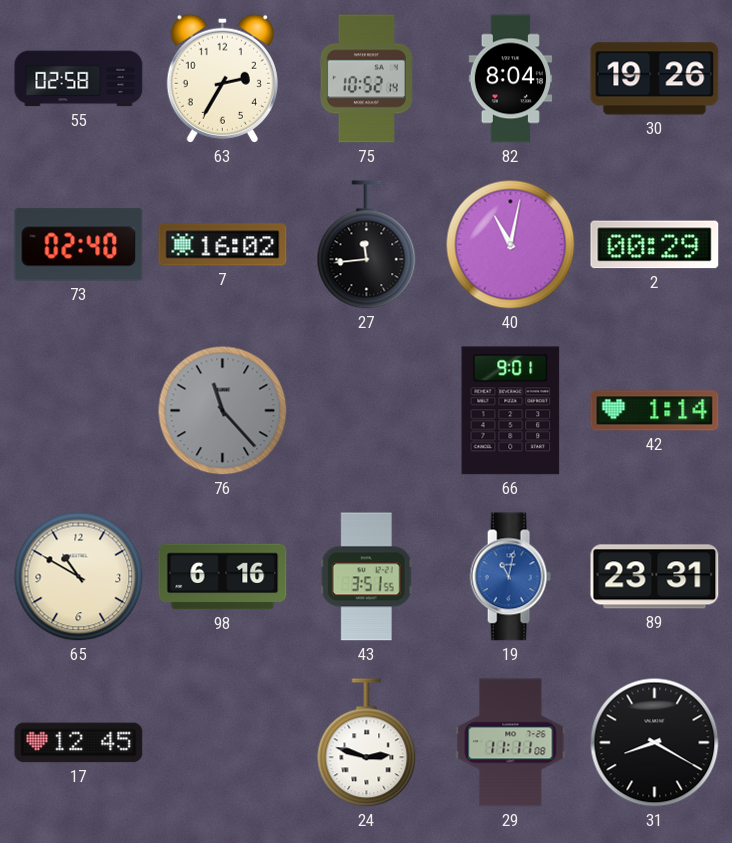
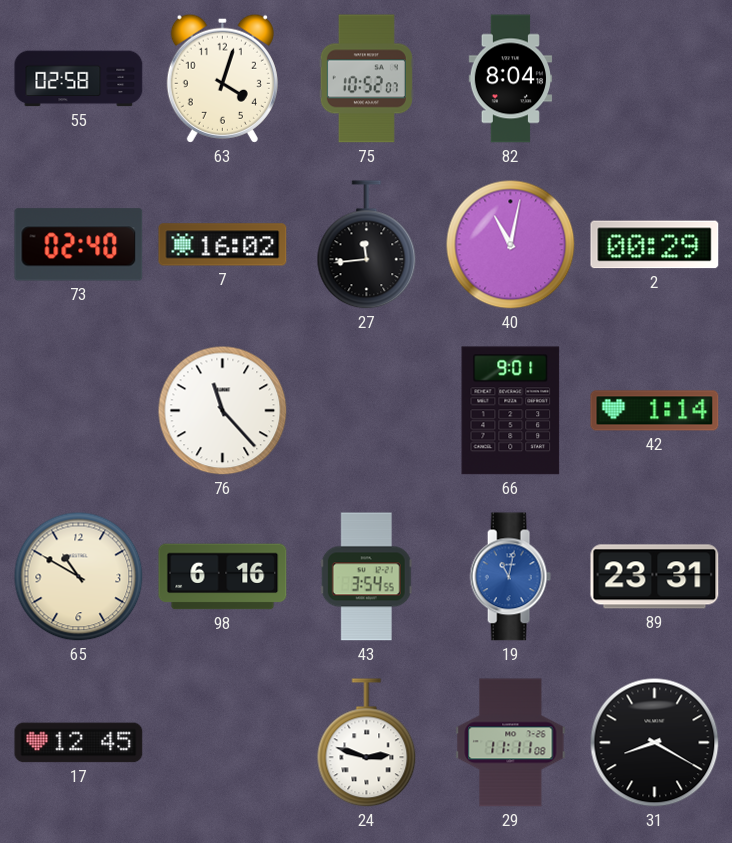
63: 2:35 -> 4:03
75: 10:52:14 -> 10:52:07
30: 19:26 -> none
76 dial: grey -> white
43: 3:51 -> 3:54
